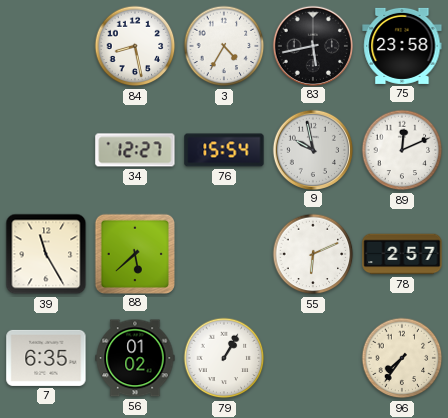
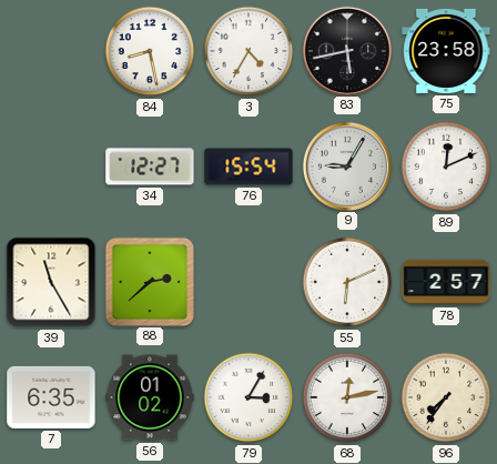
9: 9:58 -> 9:05
88: 5:38 -> 2:38
79: 1:05 -> 3:05
68: none -> 12:13
